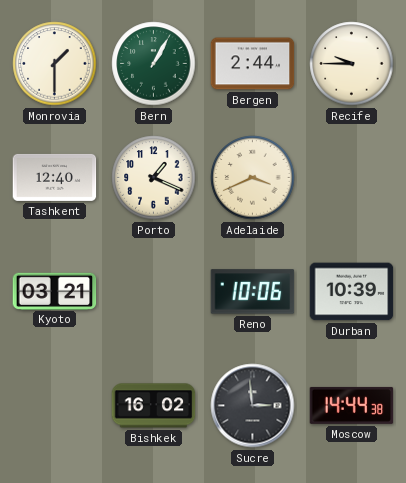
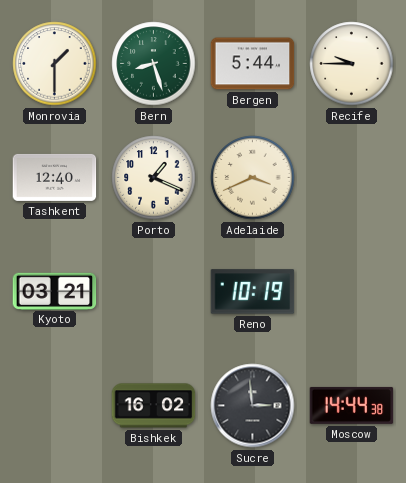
Bern: 1:05 -> 8:27
Bergen: 2:44 -> 5:44
Reno: 10:06 -> 10:19
Durban: 10:39 -> none
